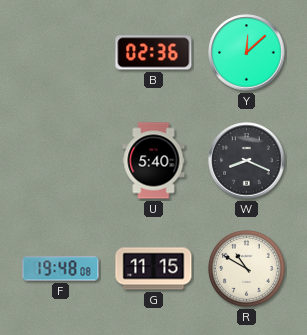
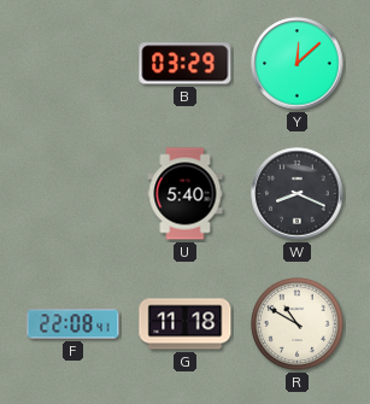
B: 02:36 -> 03:29
F: 19:48 -> 22:08
G: 11:15 -> 11:18
